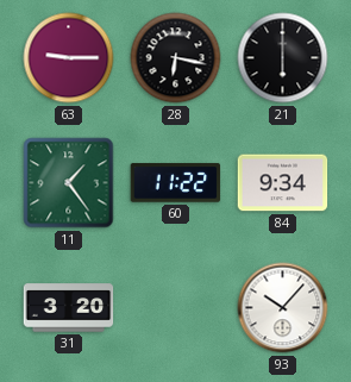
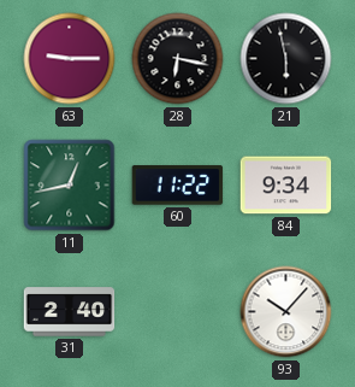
21: 6:00 -> 5:58
11: 1:24 -> 12:43
31: 3:20 -> 2:40
